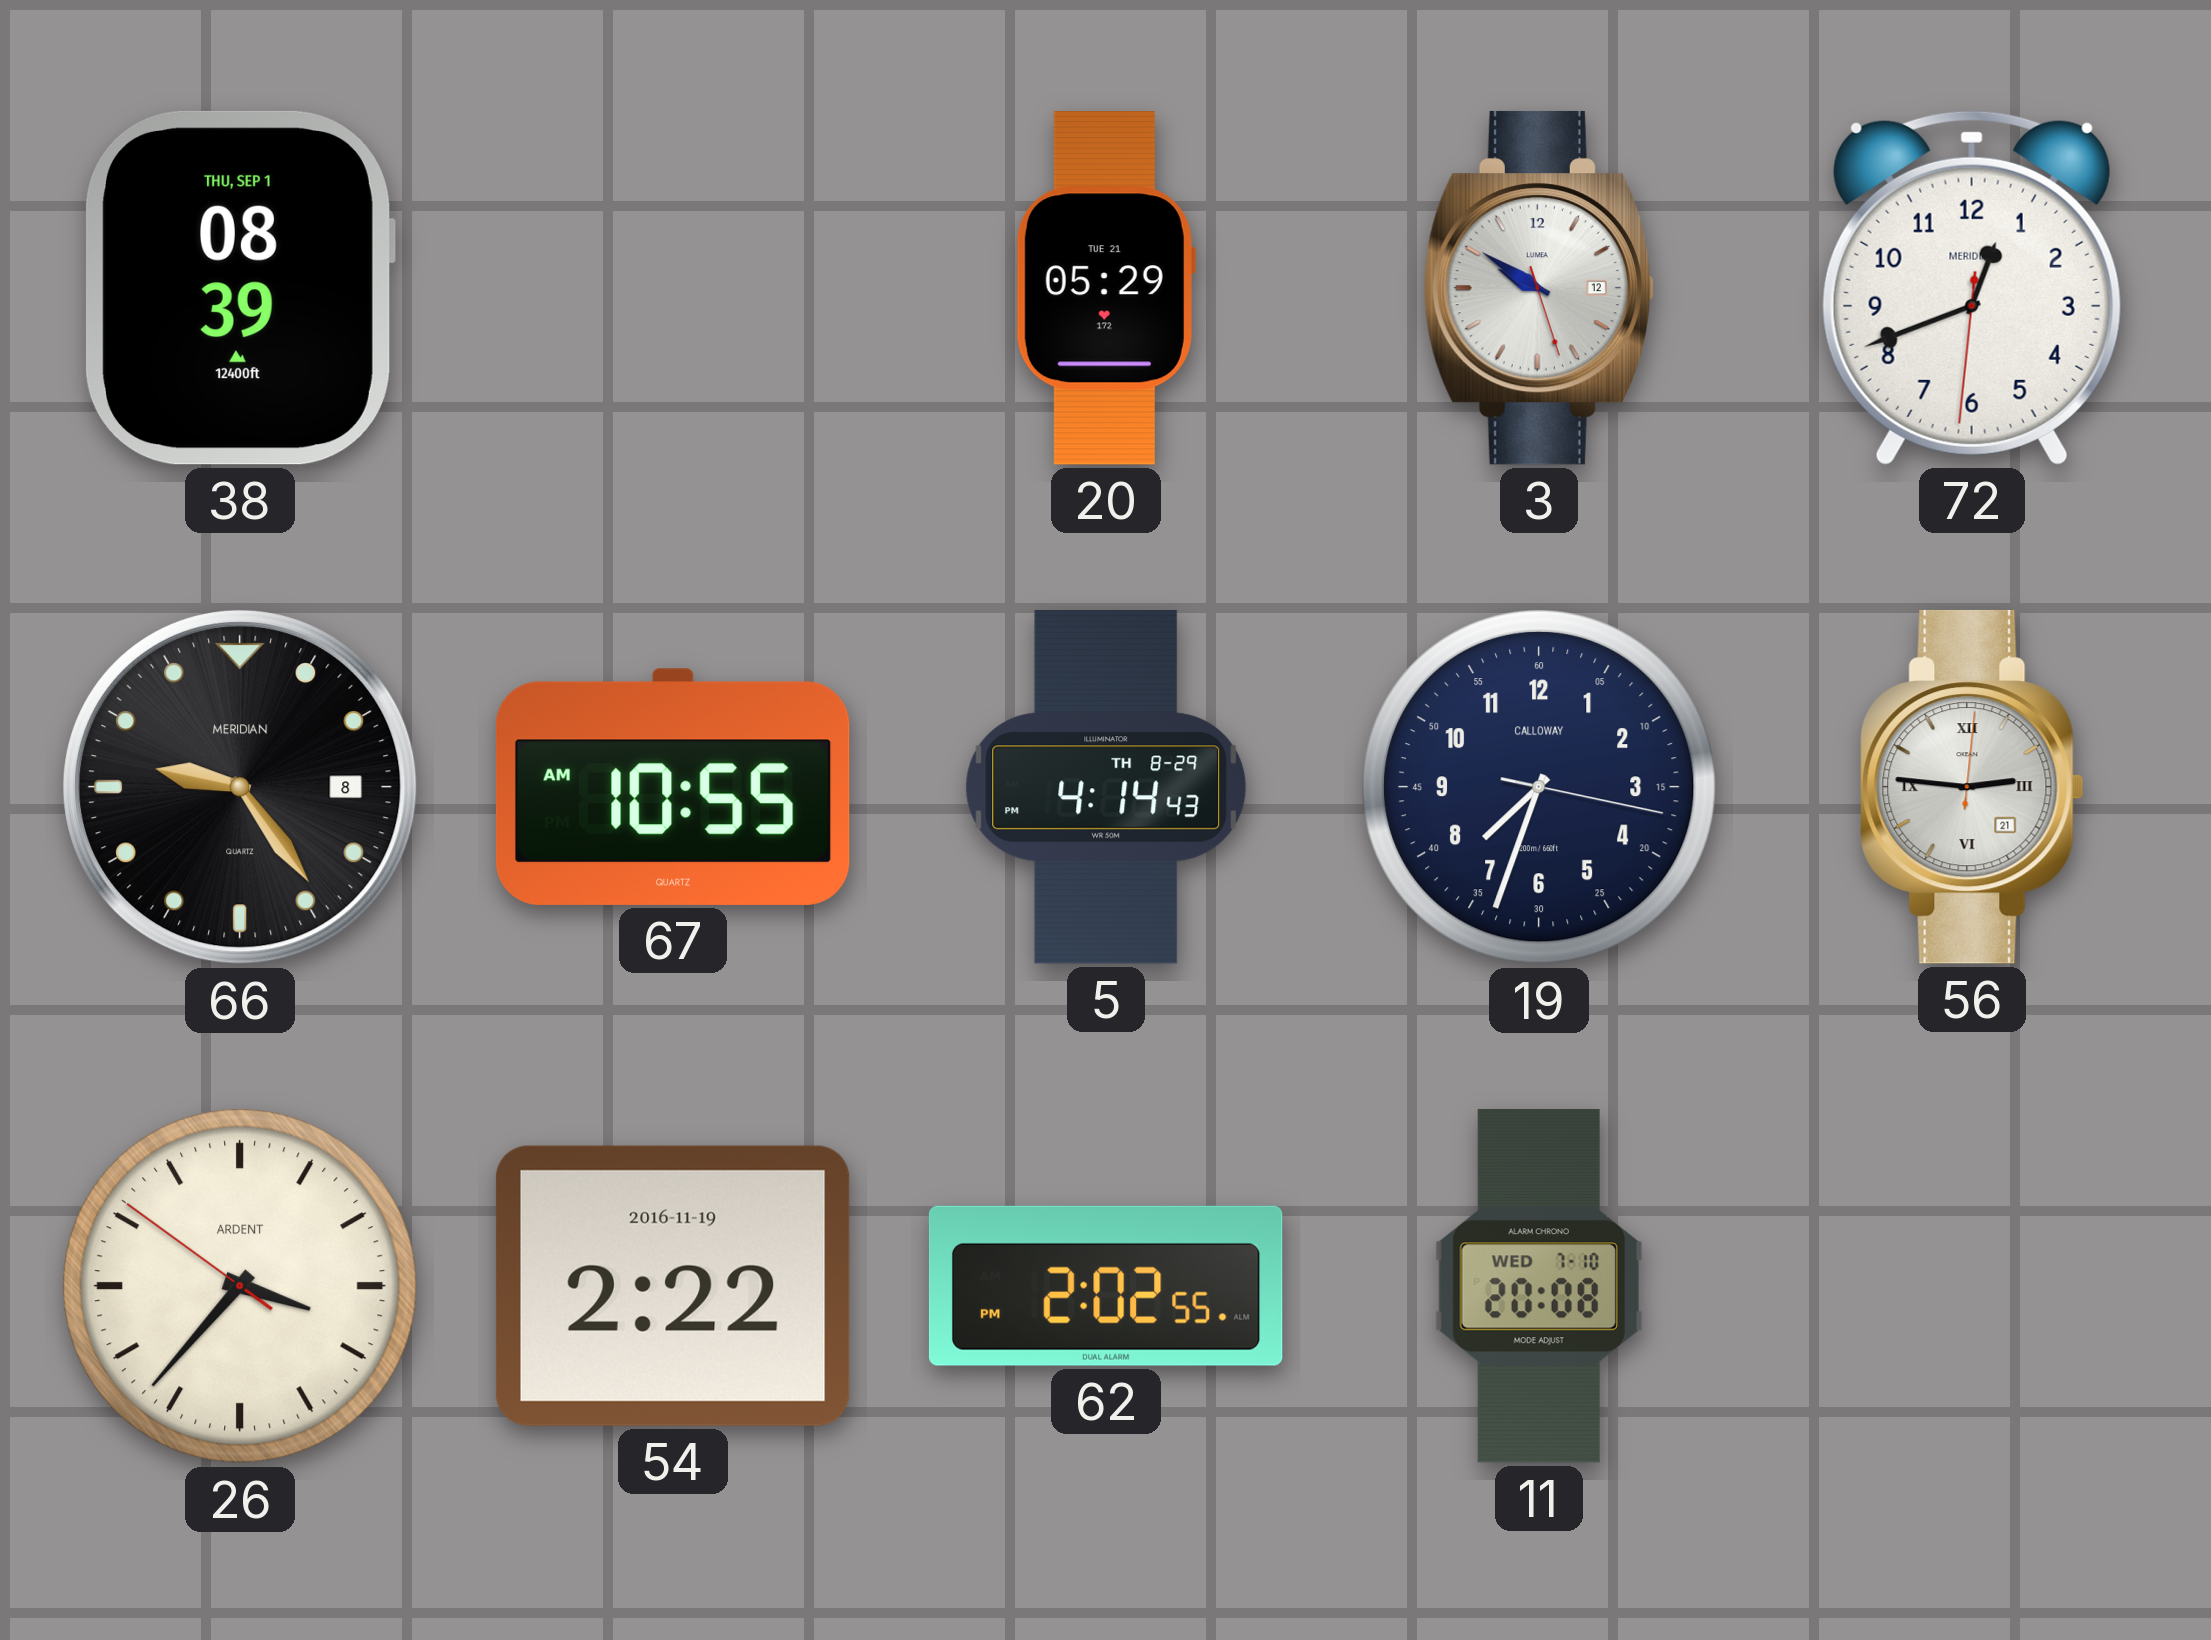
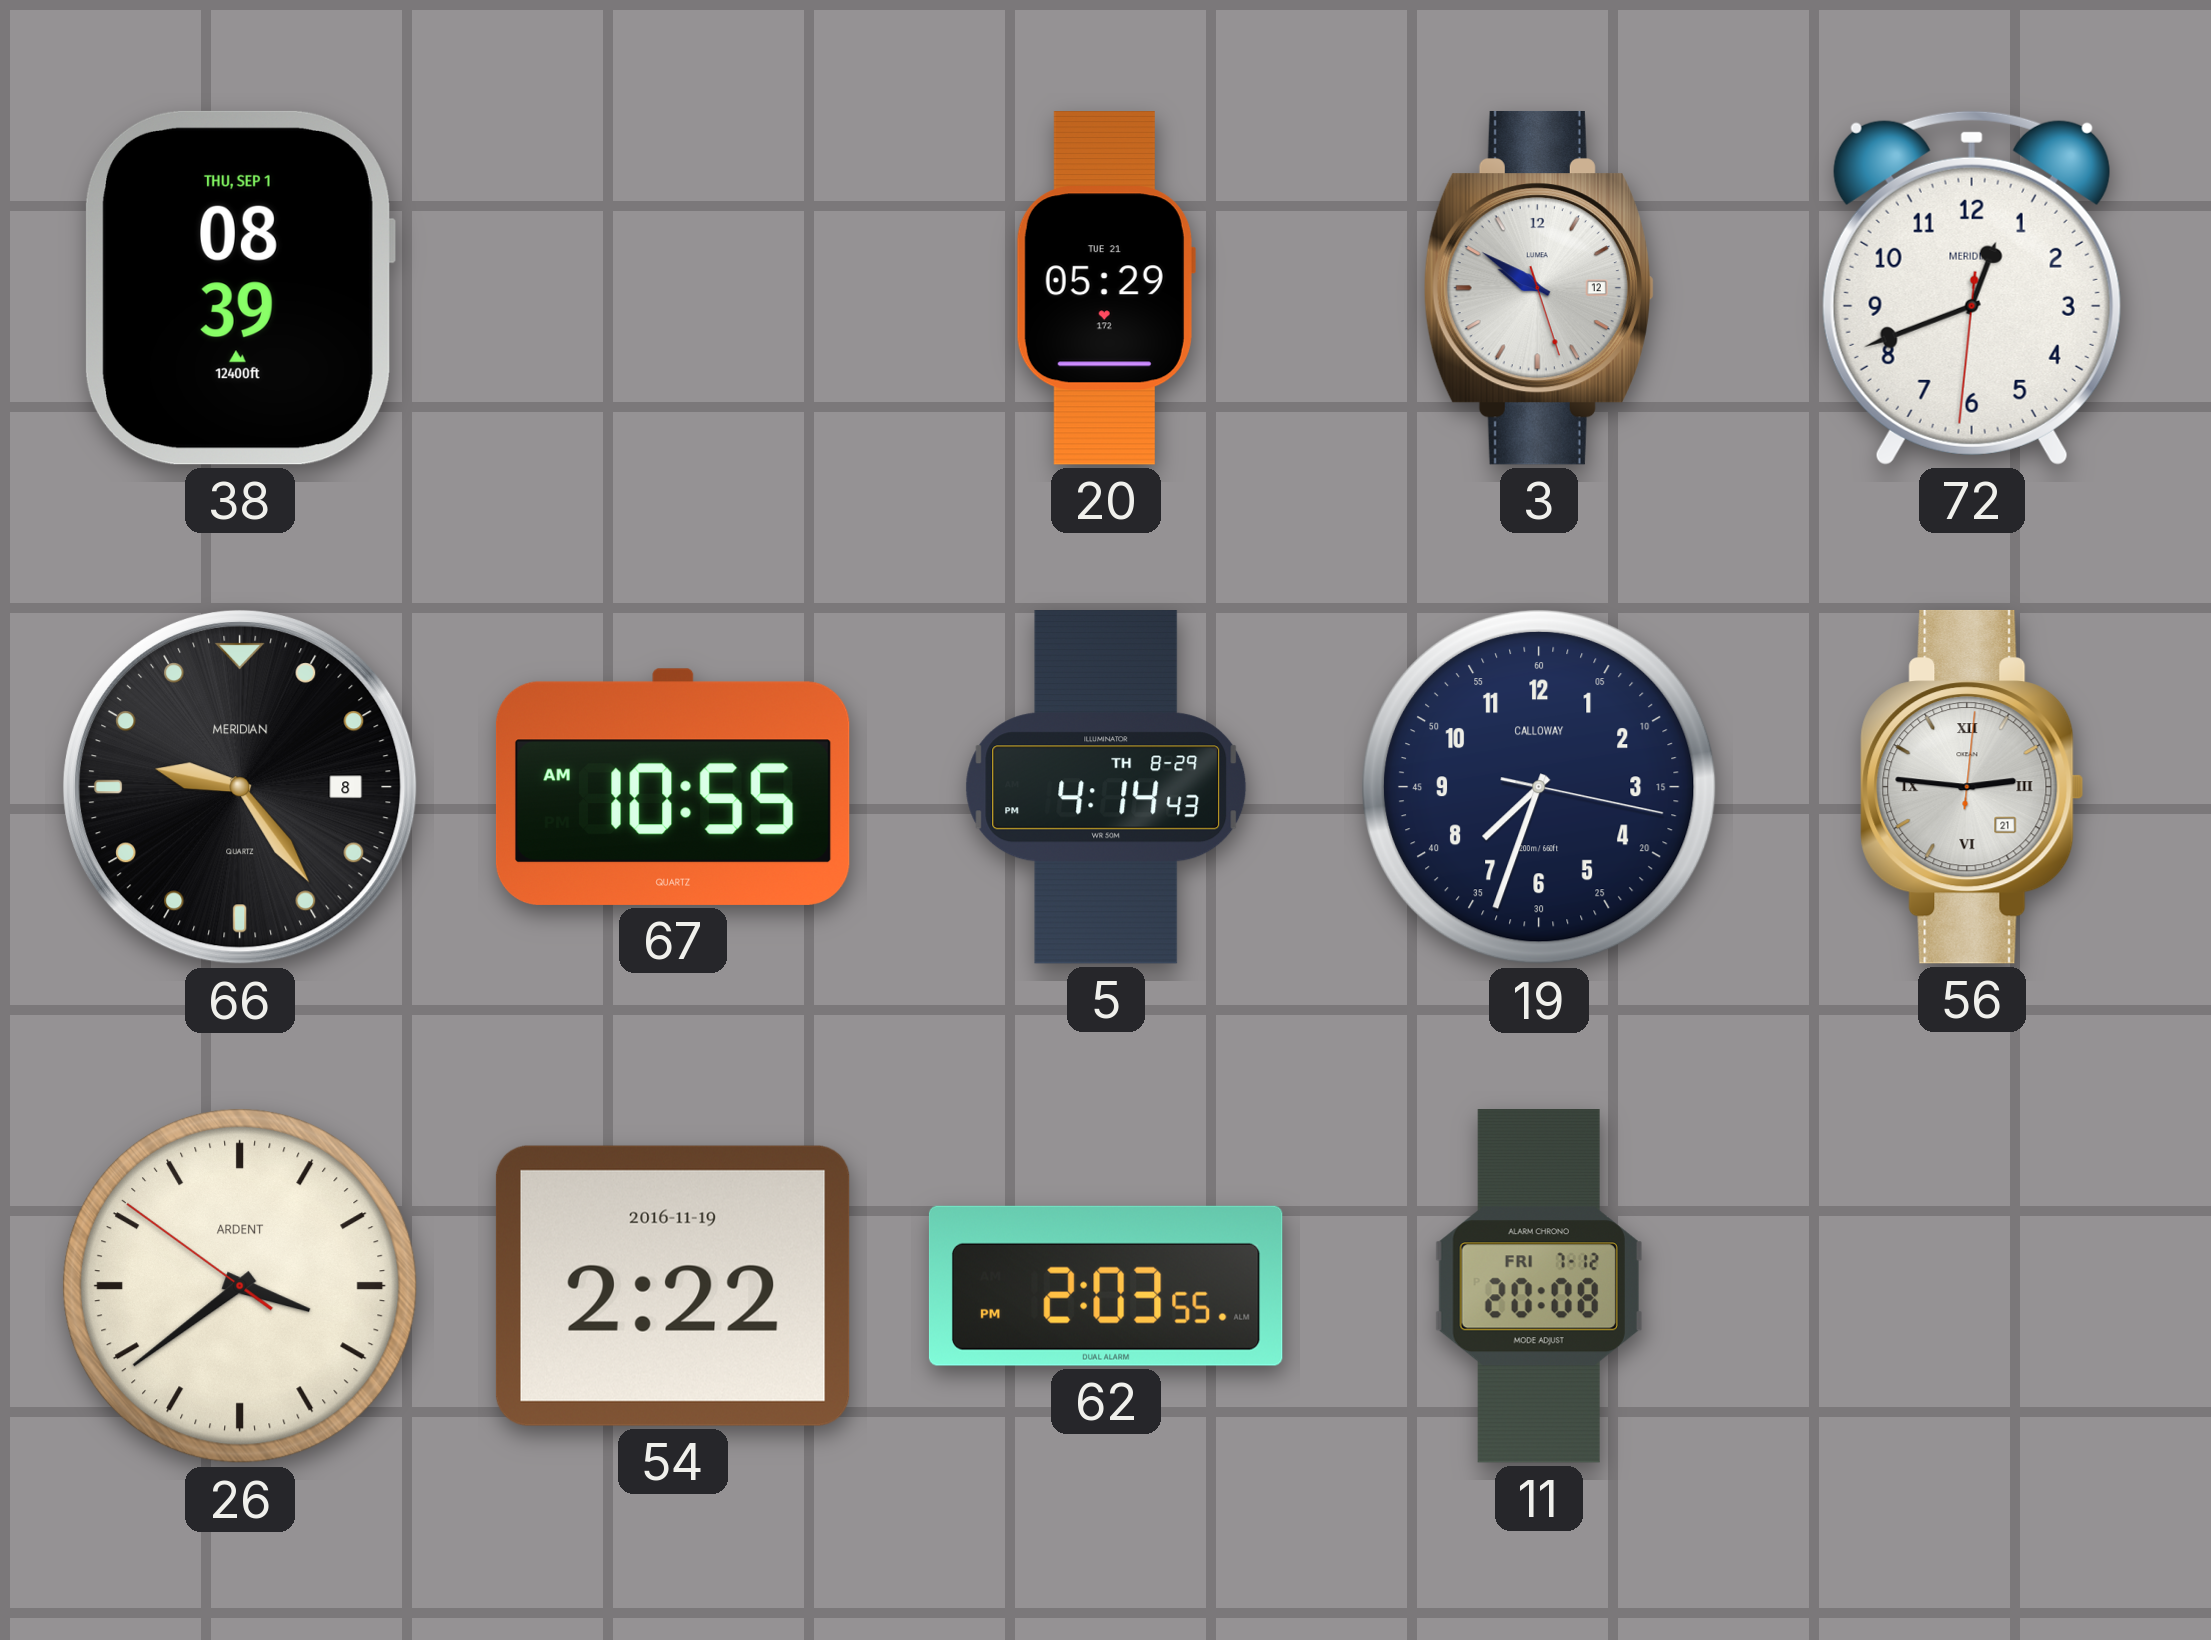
26: 3:36 -> 3:38
62: 2:02 -> 2:03
11 date: WED 7-10 -> FRI 7-12
